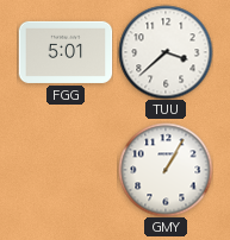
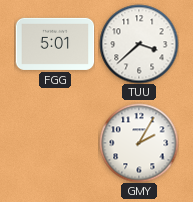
GMY: 1:05 -> 2:05
